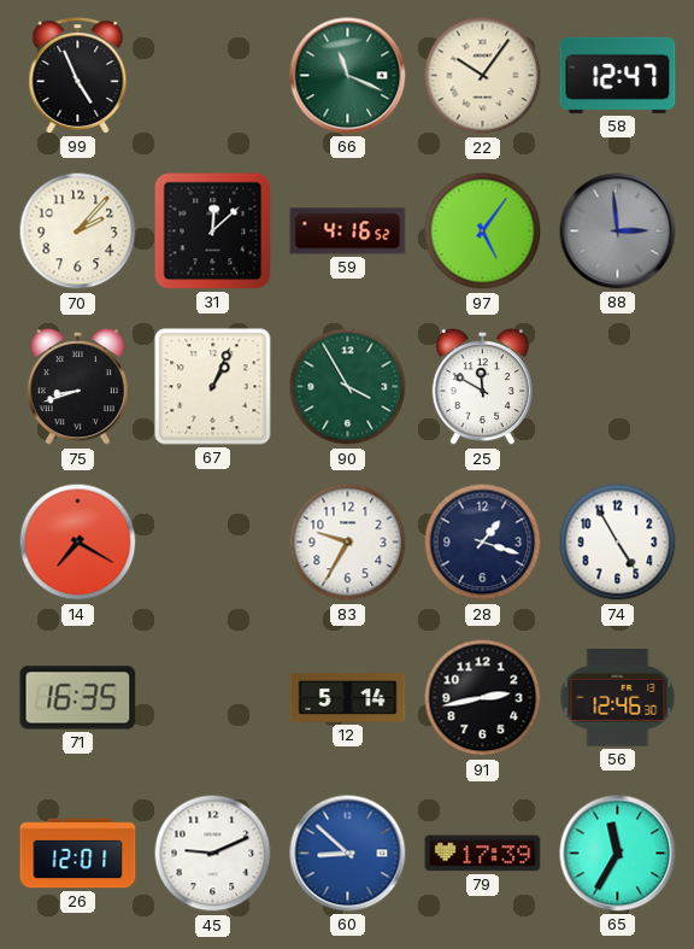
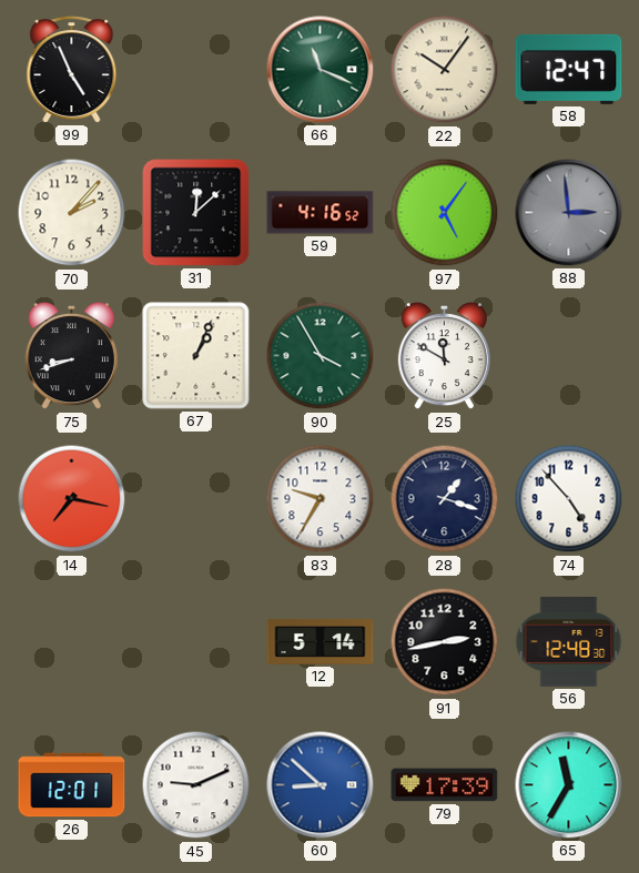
14: 7:20 -> 7:17
74: 4:55 -> 4:53
71: 16:35 -> none
56: 12:46 -> 12:48
